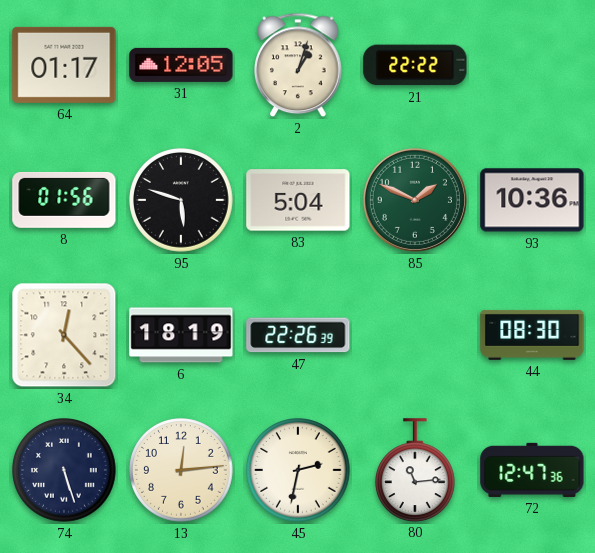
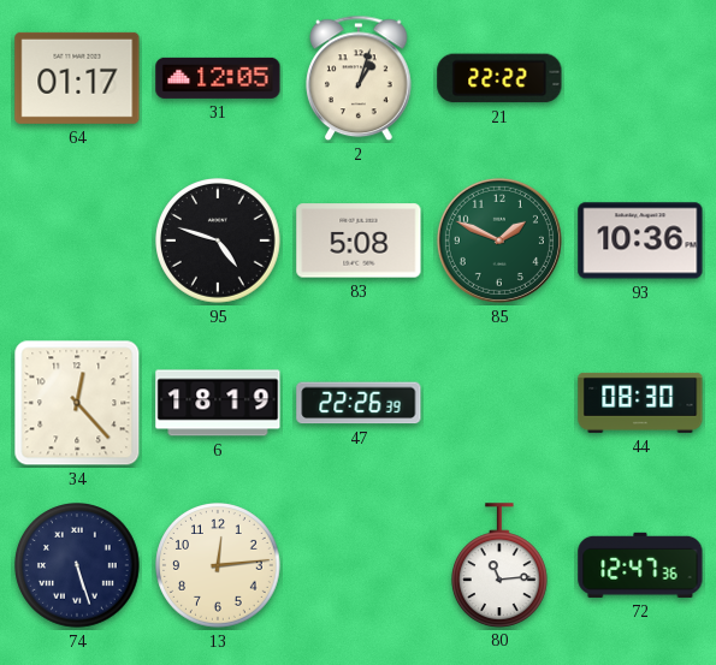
8: 01:56 -> none
95: 5:48 -> 4:48
83: 5:04 -> 5:08
45: 2:32 -> none
